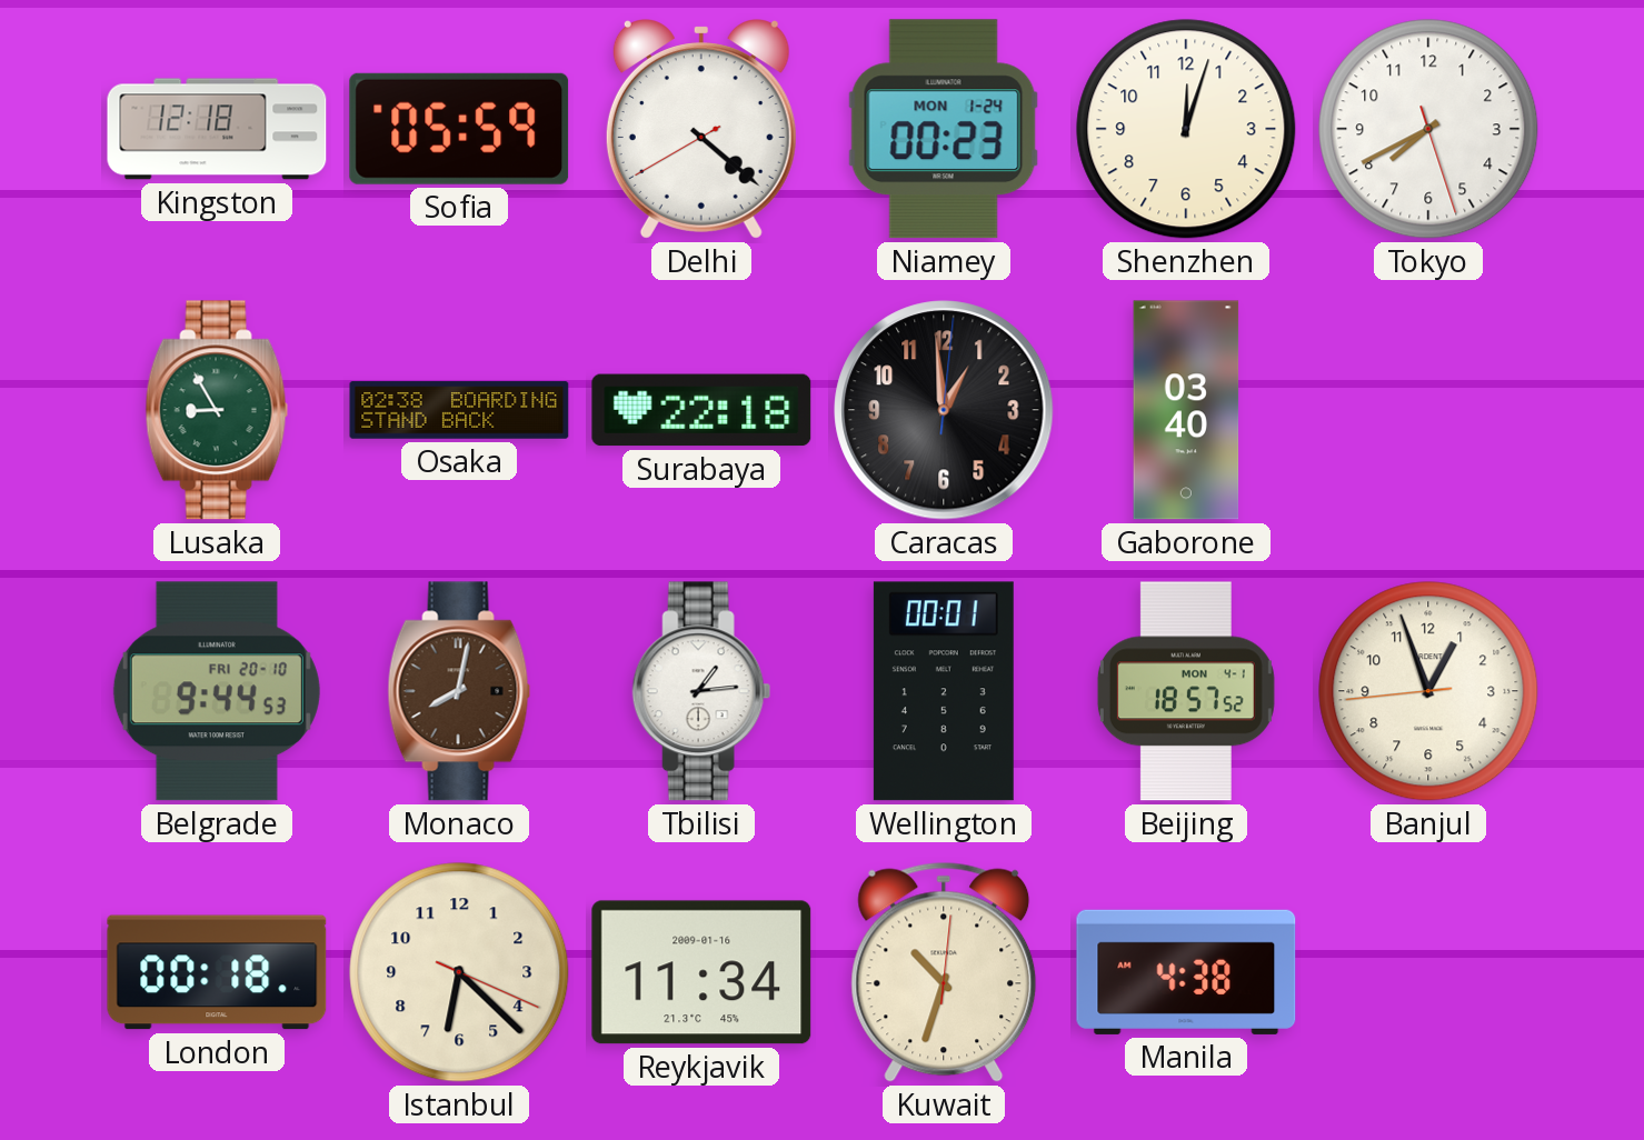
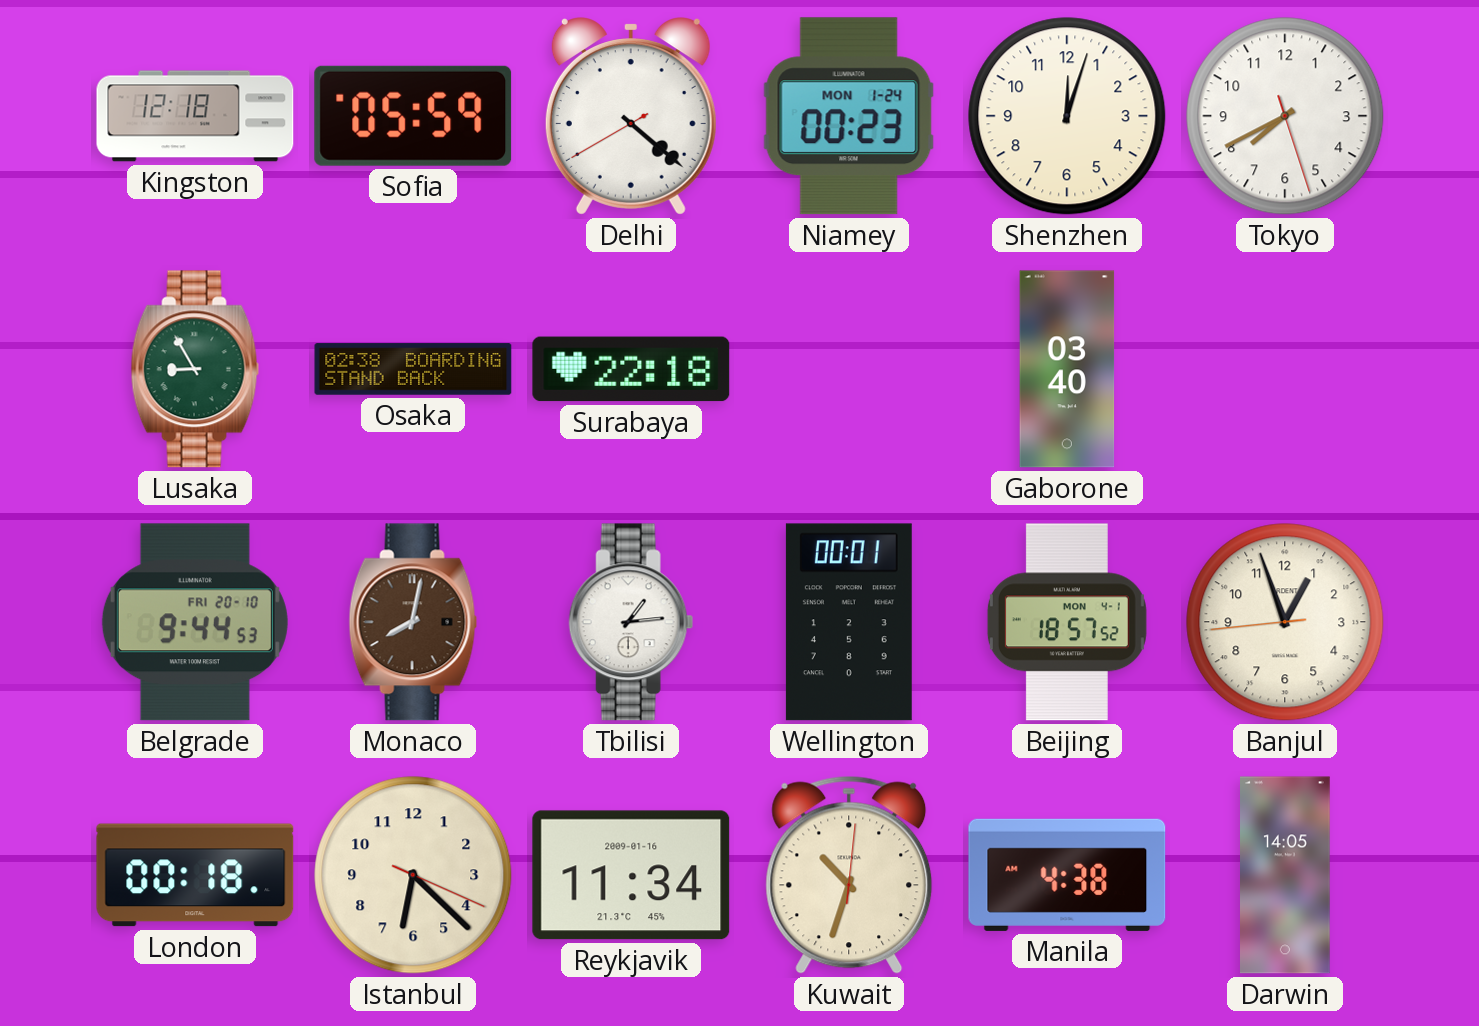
Caracas: 12:59 -> none
Darwin: none -> 14:05
